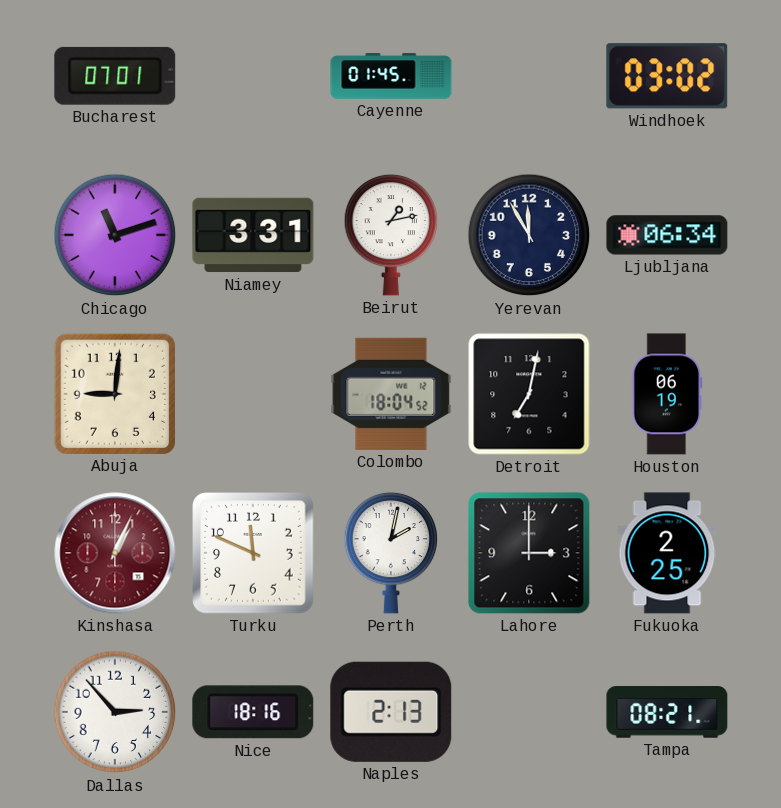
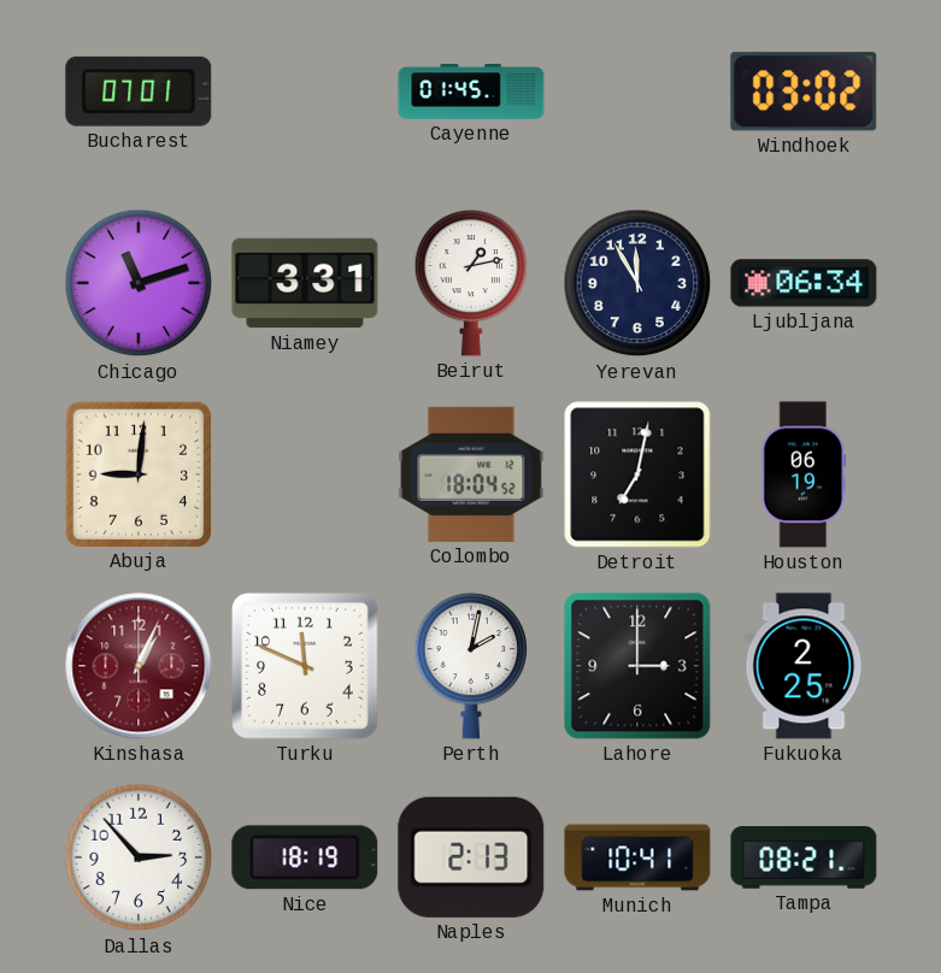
Nice: 18:16 -> 18:19
Munich: none -> 10:41
